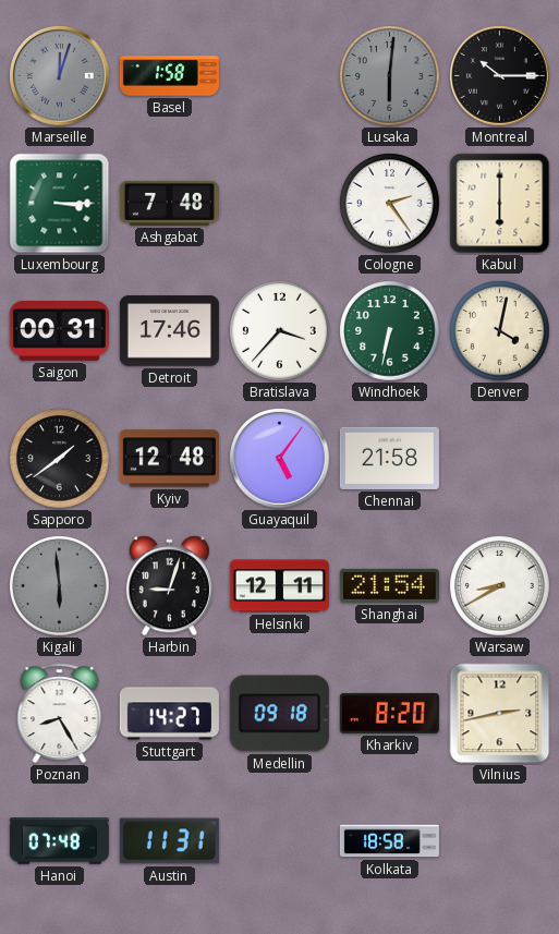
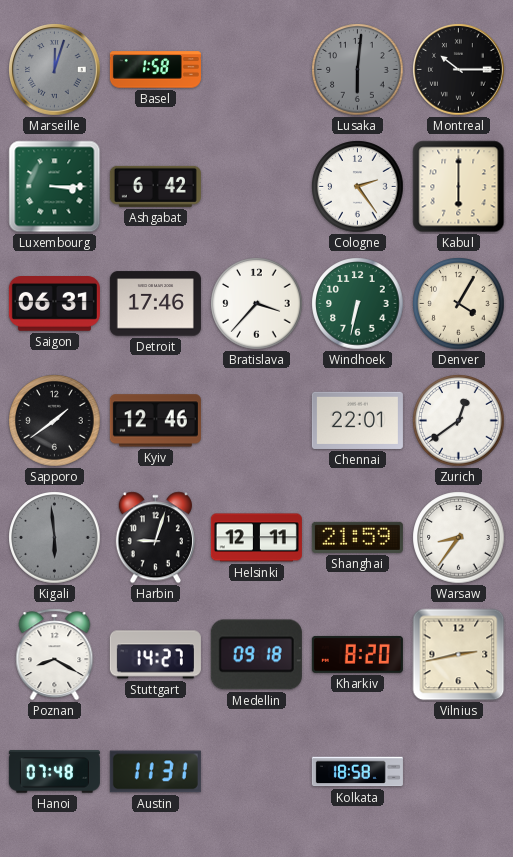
Ashgabat: 7:48 -> 6:42
Saigon: 00:31 -> 06:31
Denver: 4:02 -> 4:05
Kyiv: 12:48 -> 12:46
Guayaquil: 5:06 -> none
Chennai: 21:58 -> 22:01
Zurich: none -> 12:39
Shanghai: 21:54 -> 21:59
Warsaw: 8:40 -> 8:36
Poznan: 8:25 -> 8:20
